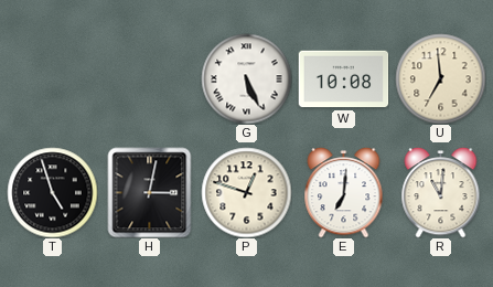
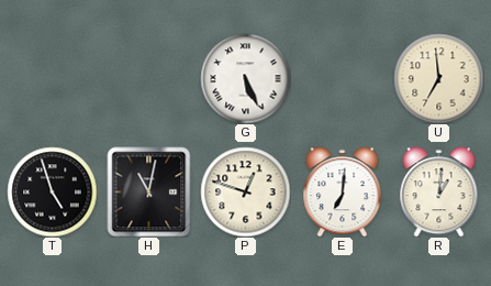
W: 10:08 -> none
H: 3:02 -> 11:02
R: 11:01 -> 1:01
